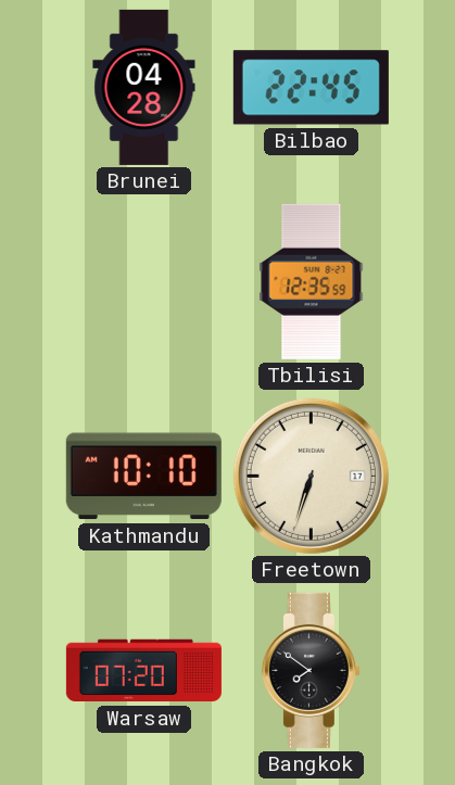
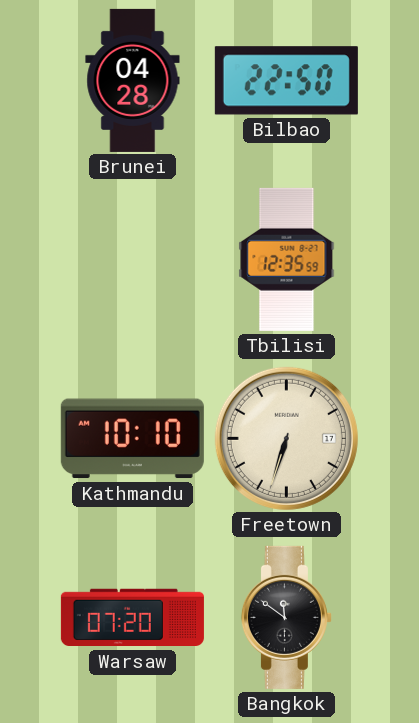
Bilbao: 22:45 -> 22:50
Bangkok: 7:51 -> 11:51
